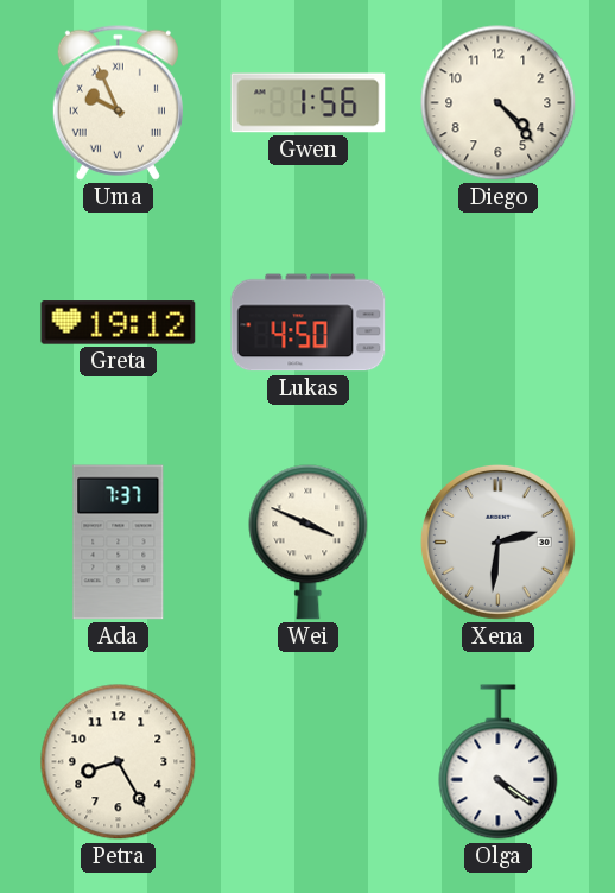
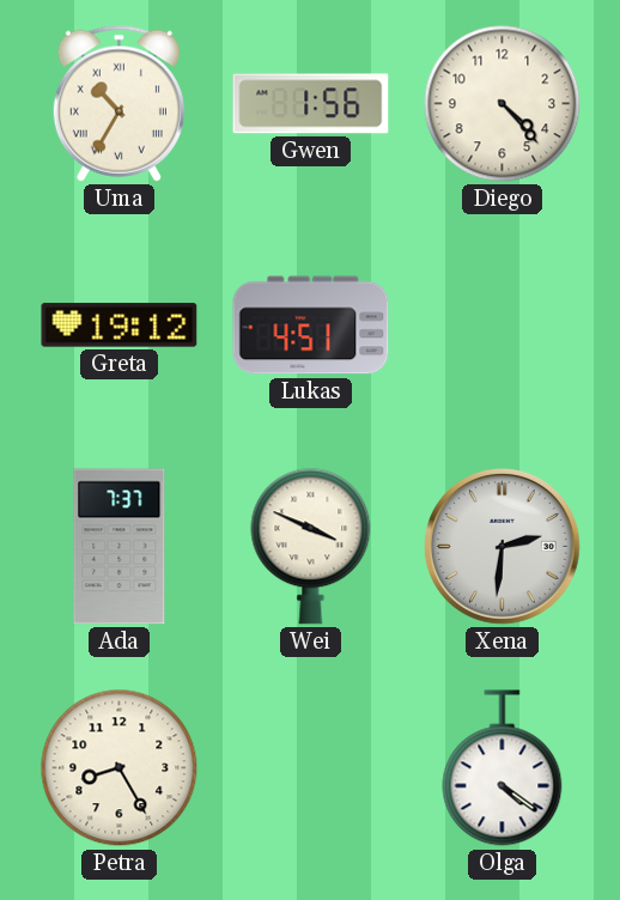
Uma: 9:56 -> 10:35
Lukas: 4:50 -> 4:51
